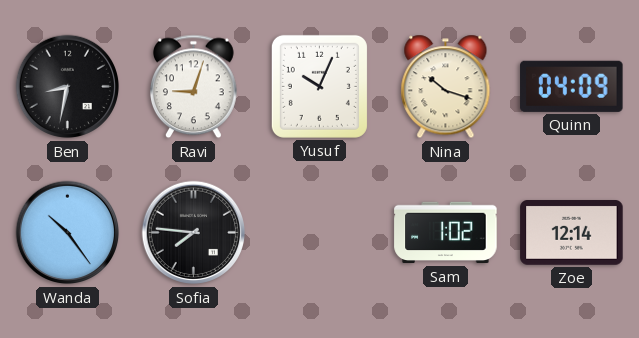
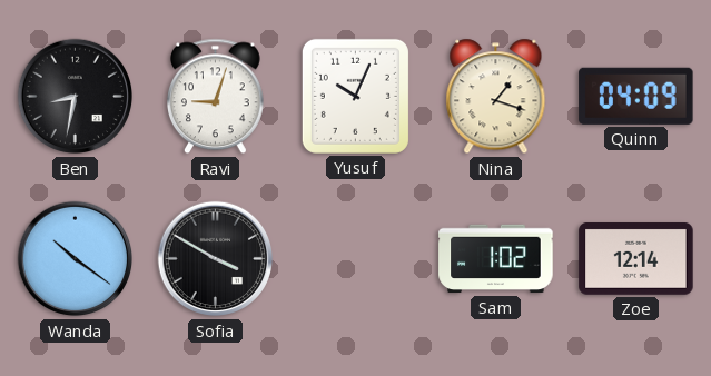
Nina: 10:18 -> 1:18
Wanda: 10:24 -> 10:21
Sofia: 7:46 -> 3:50
